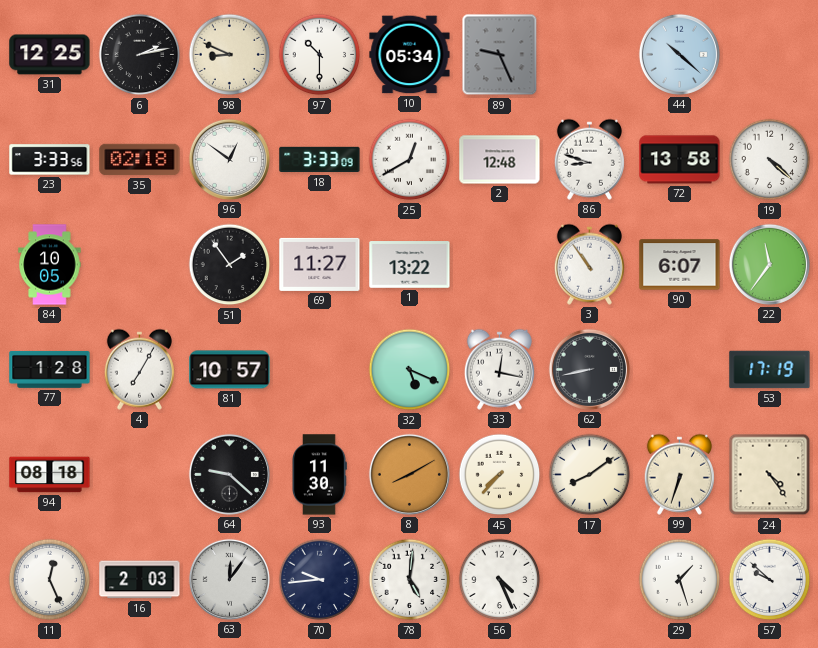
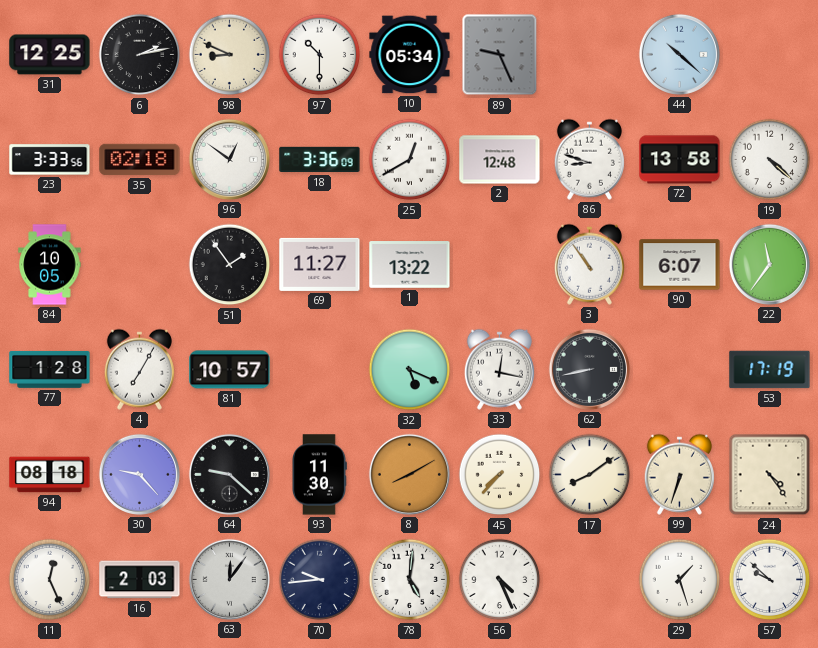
18: 3:33 -> 3:36
30: none -> 9:23
